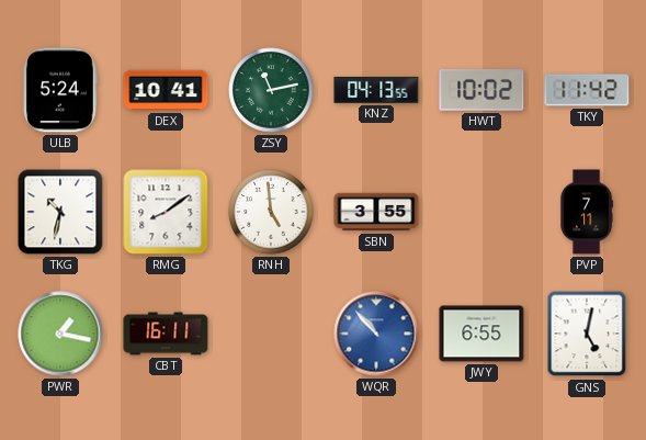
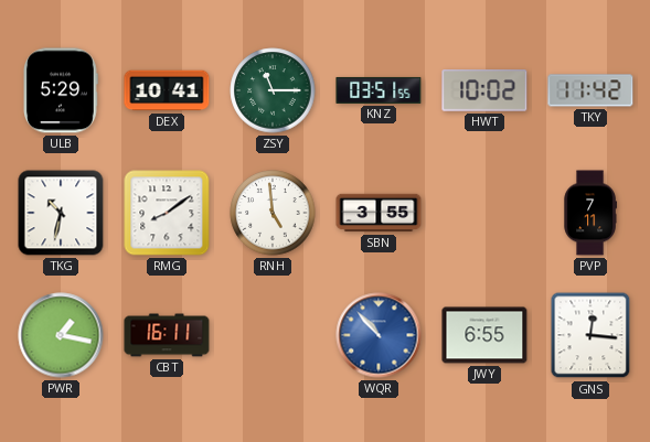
ULB: 5:24 -> 5:29
ZSY: 11:13 -> 11:15
KNZ: 04:13 -> 03:51
GNS: 5:02 -> 12:16
